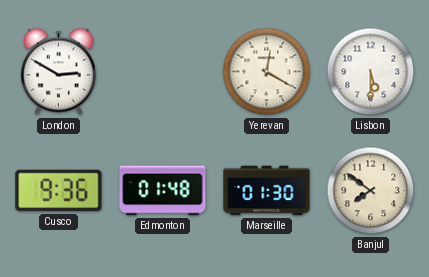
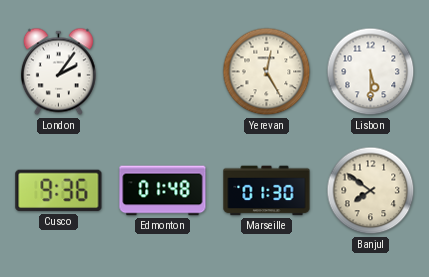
London: 2:50 -> 2:06
Yerevan: 12:20 -> 12:25
